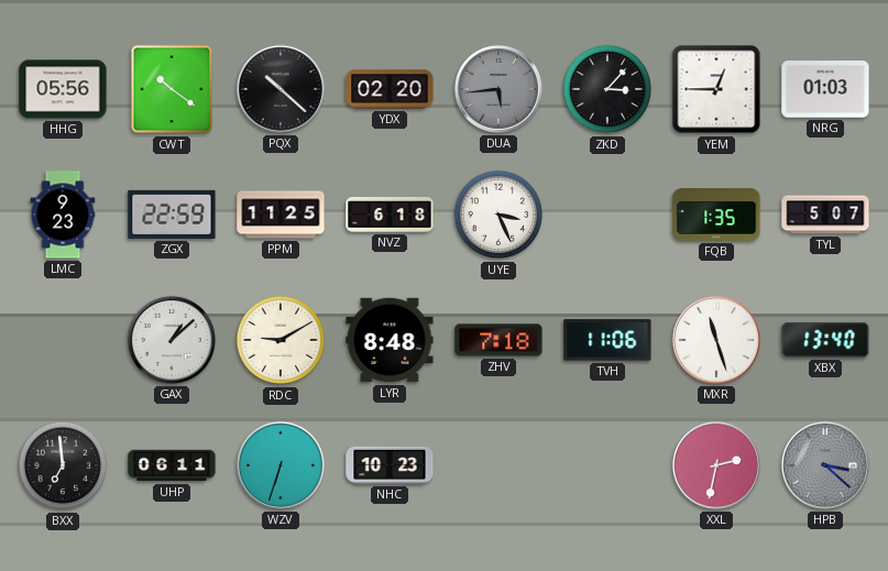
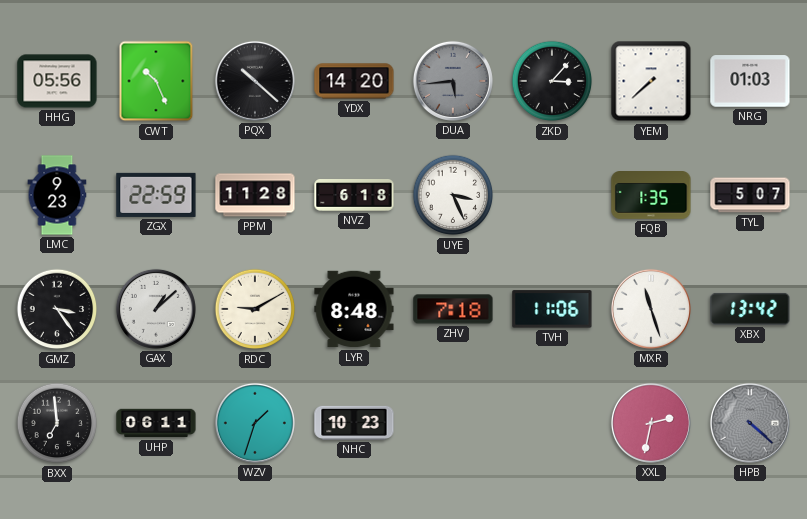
CWT: 10:21 -> 10:26
YDX: 02:20 -> 14:20
YEM: 12:45 -> 7:38
PPM: 11:25 -> 11:28
GMZ: none -> 3:24
XBX: 13:40 -> 13:42
WZV: 6:33 -> 1:33
HPB: 3:22 -> 4:22
